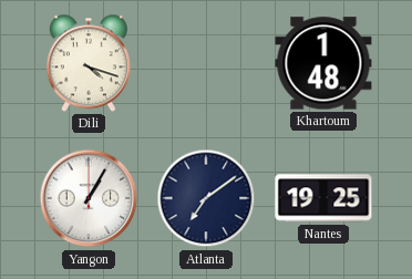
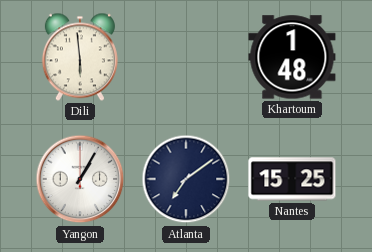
Dili: 4:18 -> 5:59
Nantes: 19:25 -> 15:25
